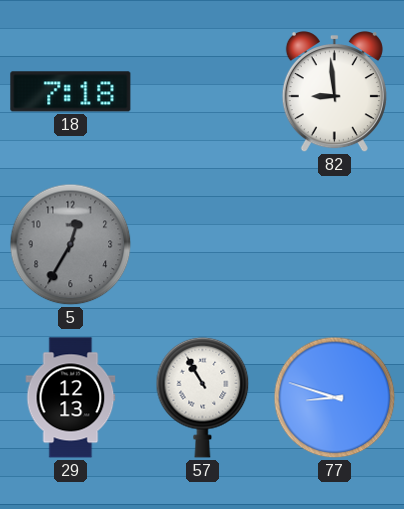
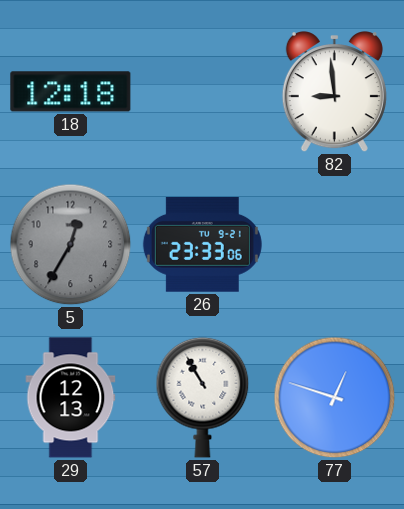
18: 7:18 -> 12:18
26: none -> 23:33
77: 8:48 -> 12:48
